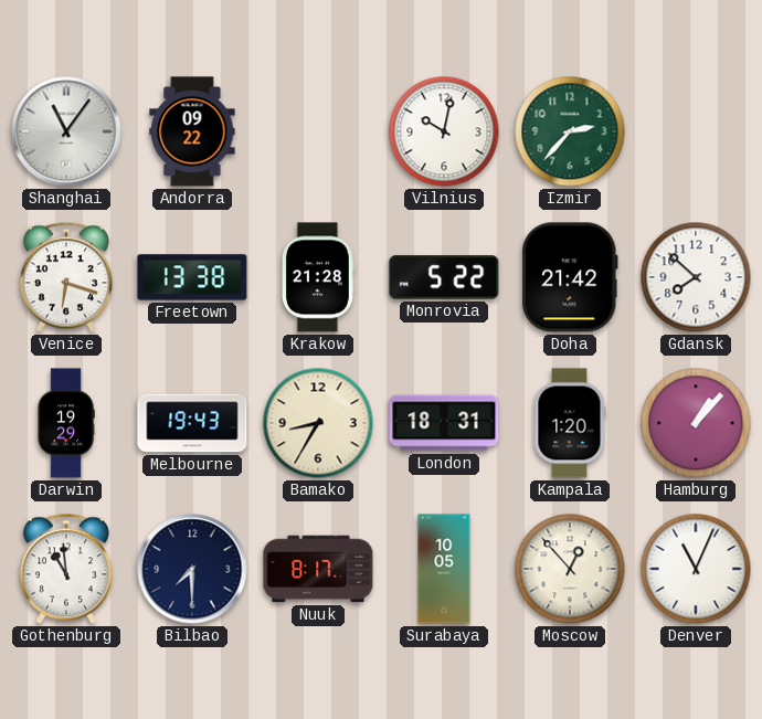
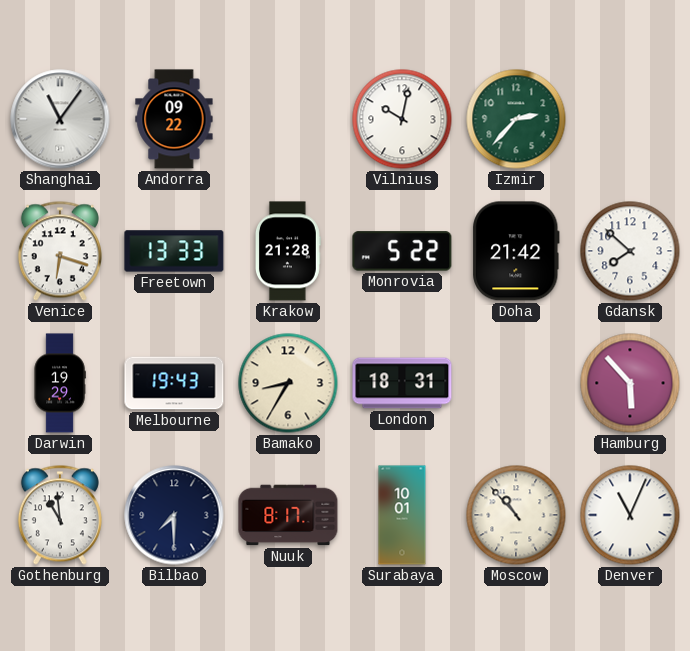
Freetown: 13:38 -> 13:33
Kampala: 1:20 -> none
Hamburg: 1:07 -> 5:53
Surabaya: 10:05 -> 10:01
Moscow: 12:53 -> 10:53
